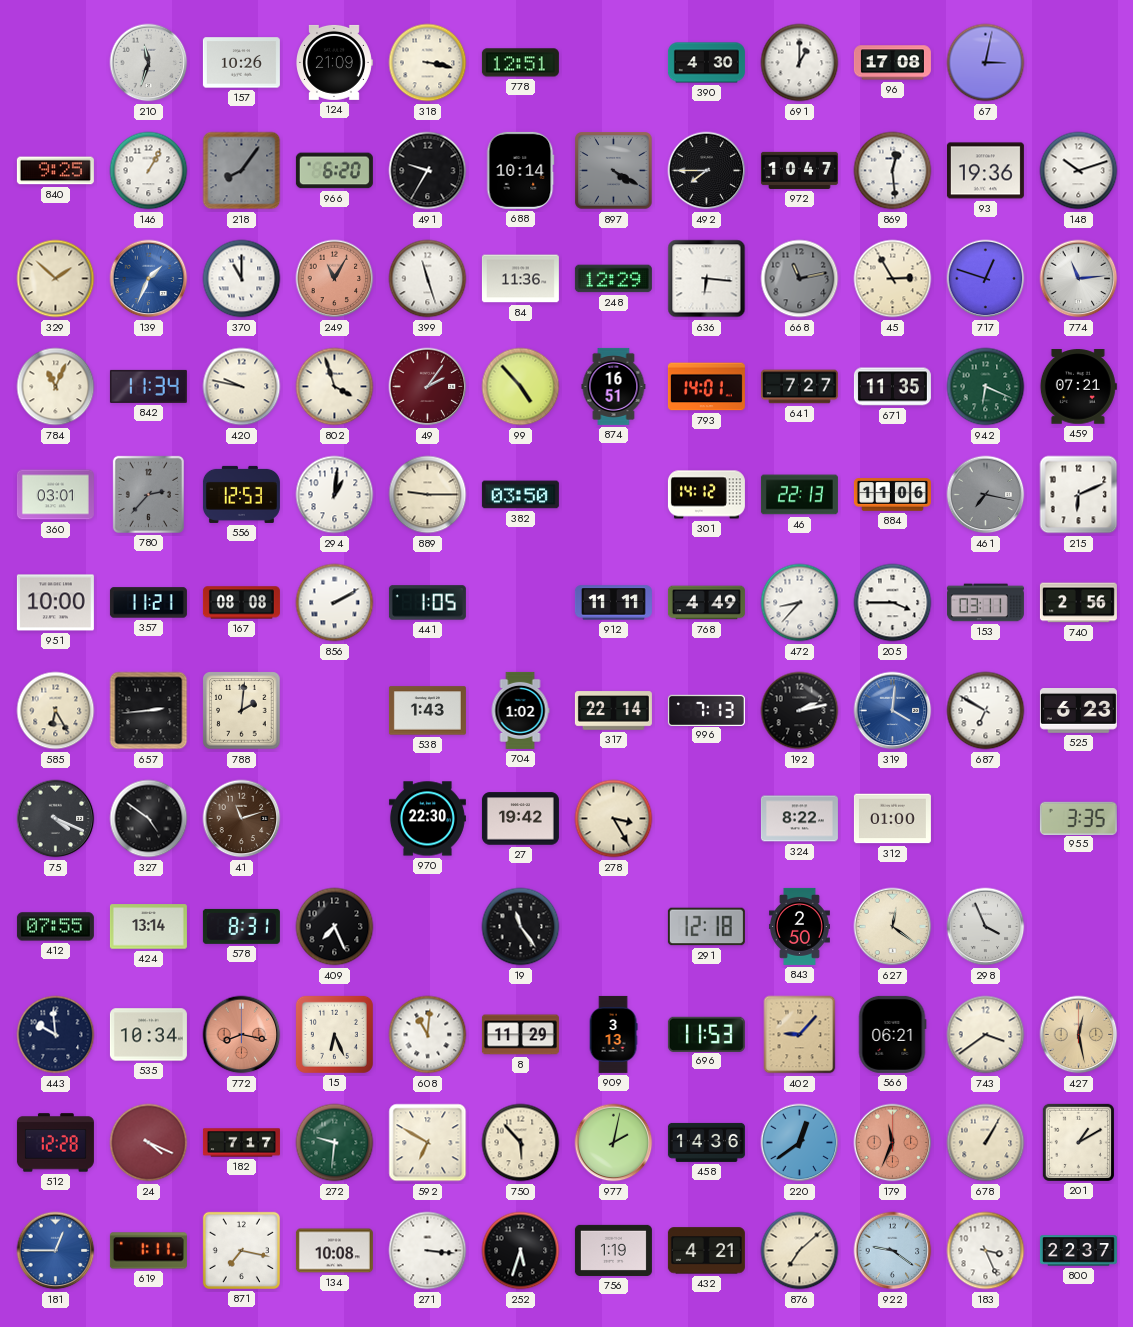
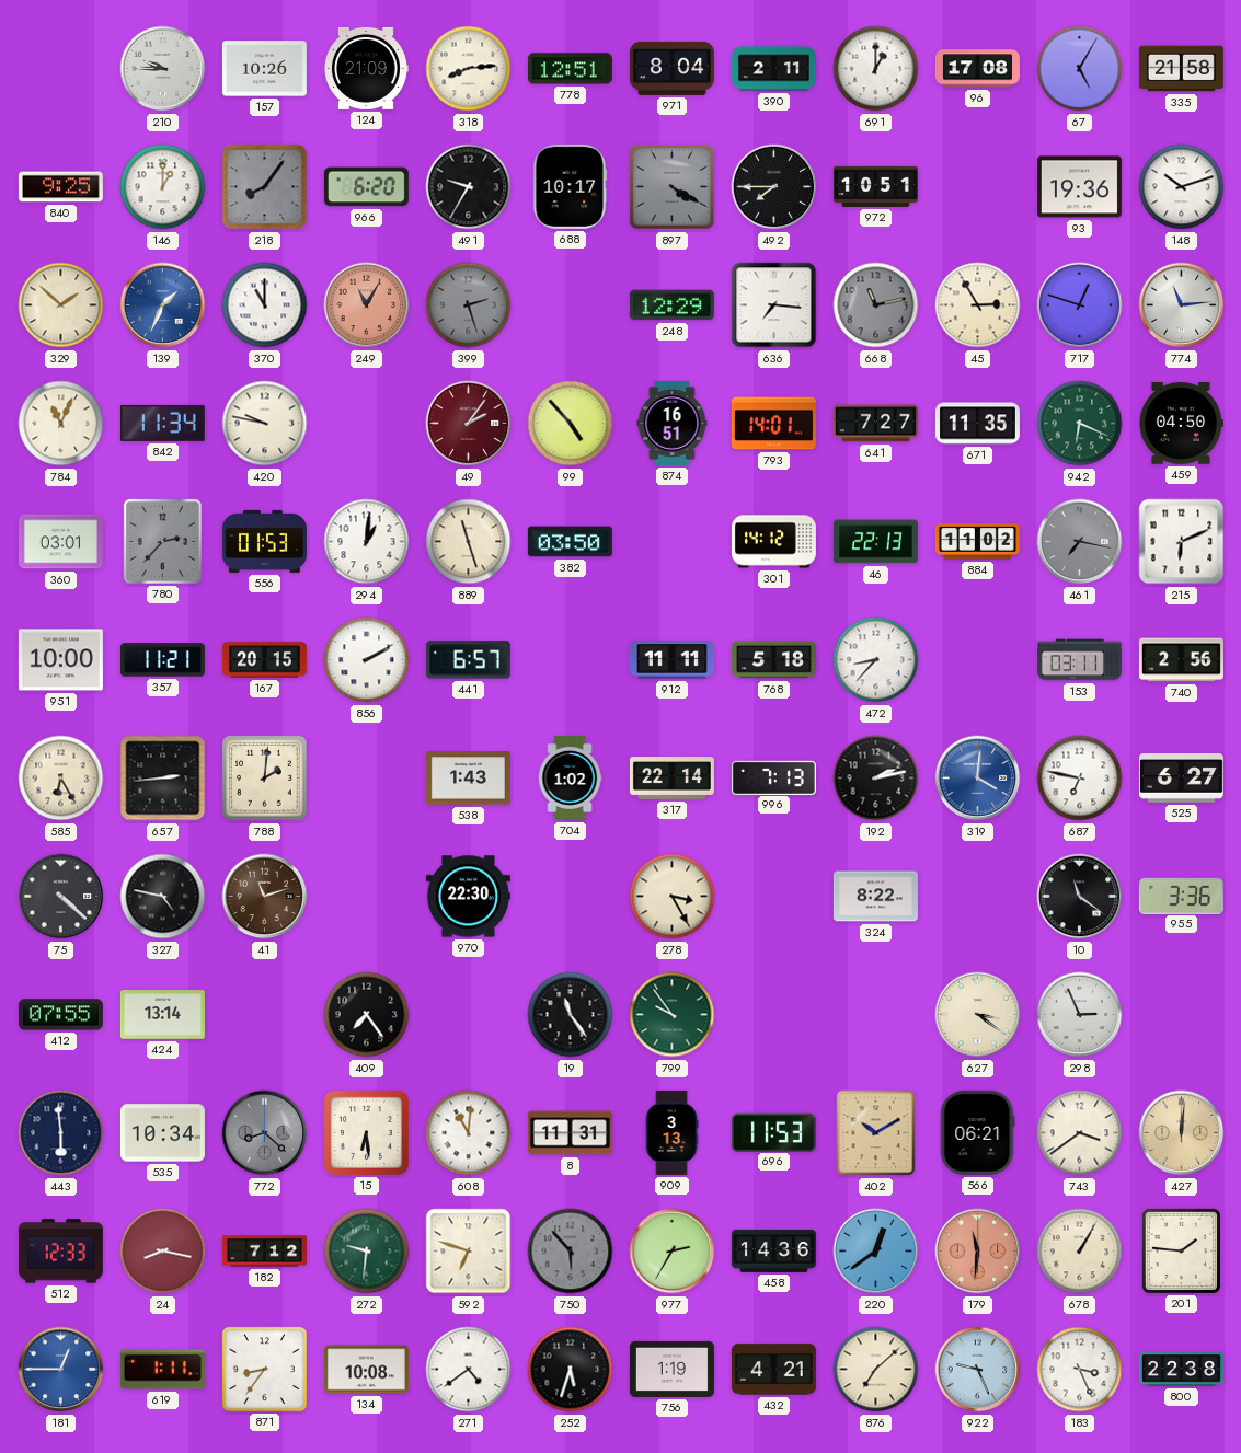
210: 11:33 -> 9:45
318: 3:17 -> 8:14
971: none -> 8:04
390: 4:30 -> 2:11
67: 3:02 -> 5:05
335: none -> 21:58
146: 1:05 -> 1:00
688: 10:14 -> 10:17
972: 10:47 -> 10:51
869: 12:29 -> none
399: 11:27 -> 2:27
399 dial: white -> grey
84: 11:36 -> none
636: 6:16 -> 7:16
802: 3:57 -> none
459: 07:21 -> 04:50
556: 12:53 -> 01:53
889: 9:15 -> 11:27
884: 11:06 -> 11:02
167: 08:08 -> 20:15
441: 1:05 -> 6:57
768: 4:49 -> 5:18
205: 3:45 -> none
687: 6:50 -> 6:47
525: 6:23 -> 6:27
75: 4:19 -> 4:22
327: 4:51 -> 4:47
27: 19:42 -> none
312: 01:00 -> none
10: none -> 11:21
955: 3:35 -> 3:36
578: 8:31 -> none
409: 7:26 -> 7:24
799: none -> 9:54
291: 12:18 -> none
843: 2:50 -> none
627: 12:21 -> 3:21
298: 3:56 -> 2:56
443: 9:59 -> 5:59
772: 8:17 -> 8:22
772 dial: salmon -> grey
15: 6:26 -> 6:29
8: 11:29 -> 11:31
402: 9:07 -> 10:10
427: 12:28 -> 12:01
512: 12:28 -> 12:33
24: 4:19 -> 8:17
182: 7:17 -> 7:12
592: 6:50 -> 6:48
750 dial: cream -> grey
977: 2:02 -> 2:35
179: 11:34 -> 11:31
201: 1:10 -> 1:46
871: 7:17 -> 8:36
271: 3:16 -> 4:39
922: 9:21 -> 9:26
800: 22:37 -> 22:38
